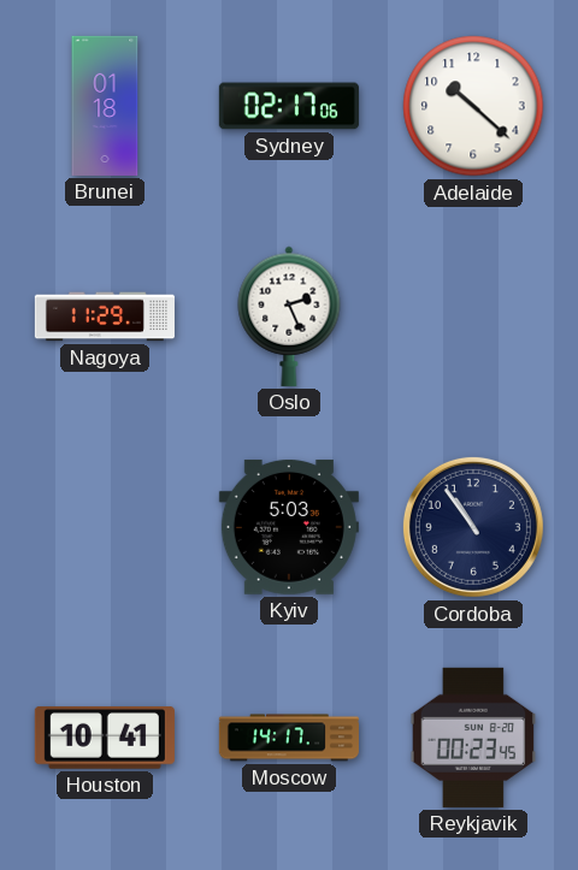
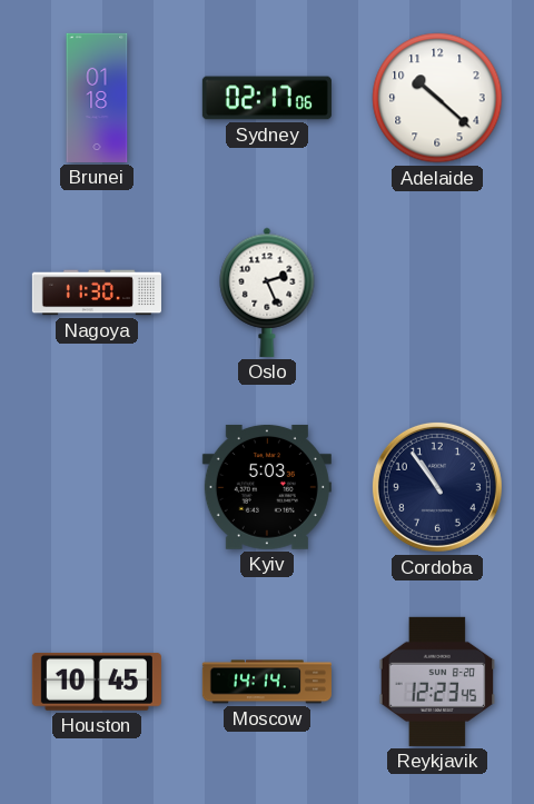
Nagoya: 11:29 -> 11:30
Houston: 10:41 -> 10:45
Moscow: 14:17 -> 14:14
Reykjavik: 00:23 -> 12:23
